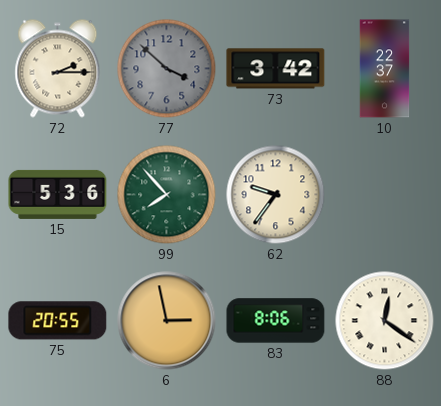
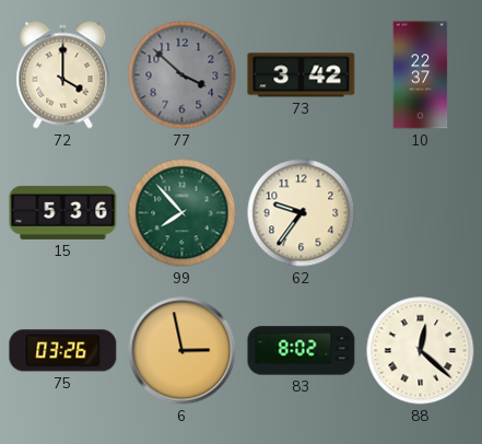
72: 2:15 -> 4:00
75: 20:55 -> 03:26
83: 8:06 -> 8:02
88: 12:21 -> 12:22
